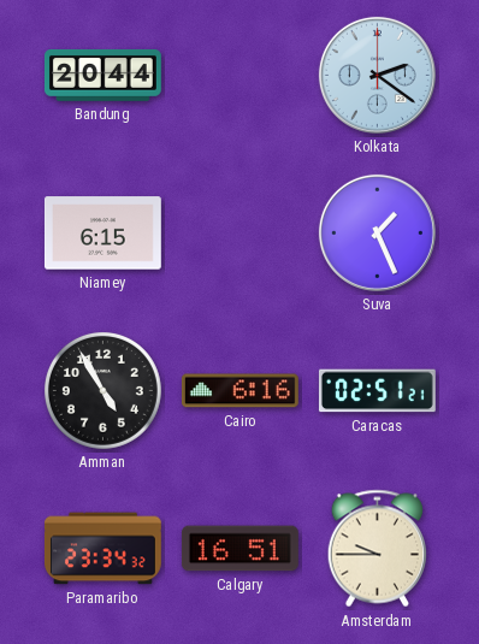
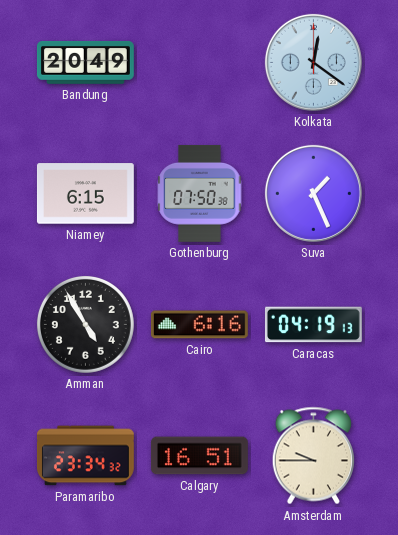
Bandung: 20:44 -> 20:49
Kolkata: 2:21 -> 12:21
Gothenburg: none -> 07:50
Caracas: 02:51 -> 04:19
